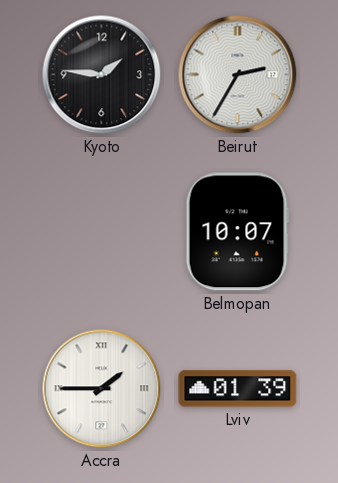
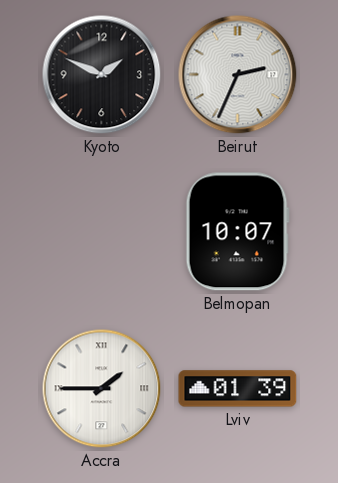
Kyoto: 1:46 -> 1:49
Beirut: 2:35 -> 2:34
